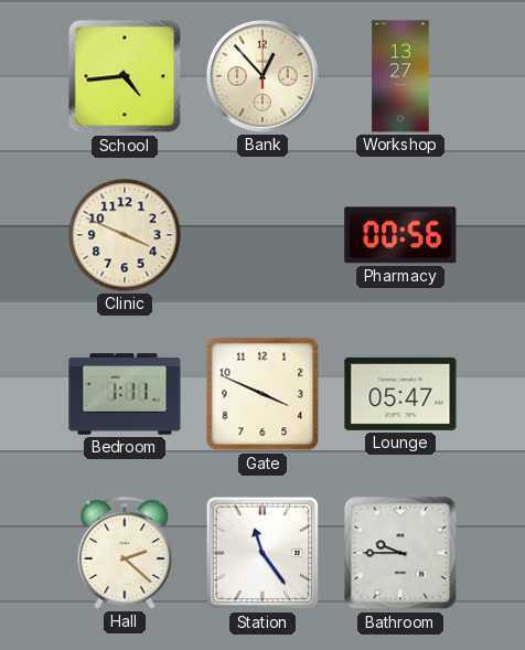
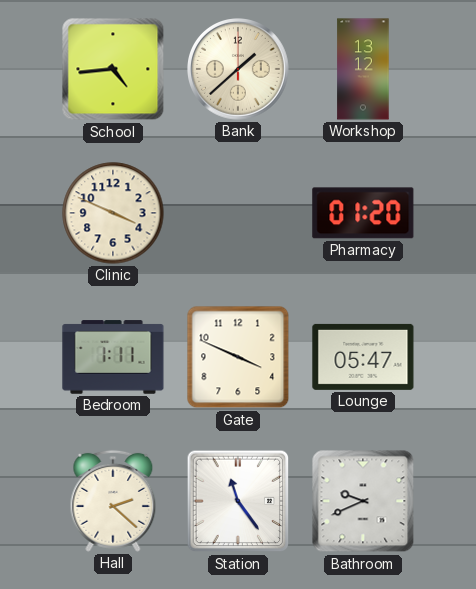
Bank: 12:53 -> 1:38
Workshop: 13:27 -> 13:12
Pharmacy: 00:56 -> 01:20
Bathroom: 9:45 -> 9:41
